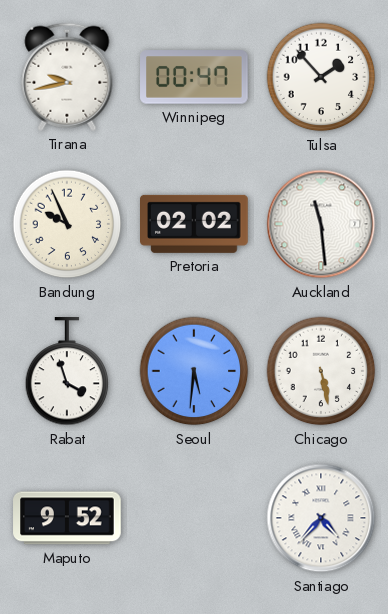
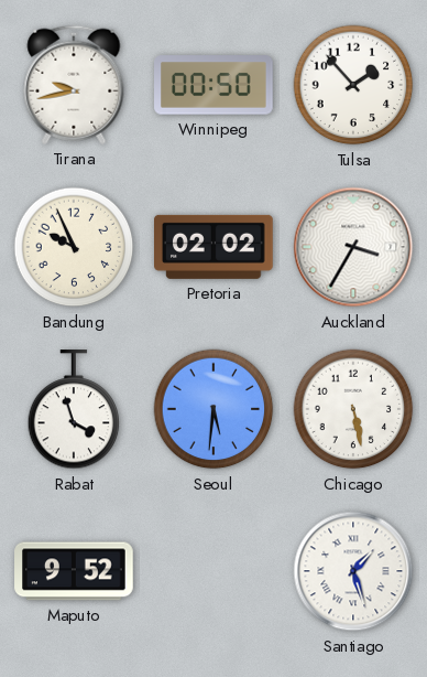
Winnipeg: 00:47 -> 00:50
Auckland: 11:29 -> 3:35
Santiago: 4:37 -> 1:27
